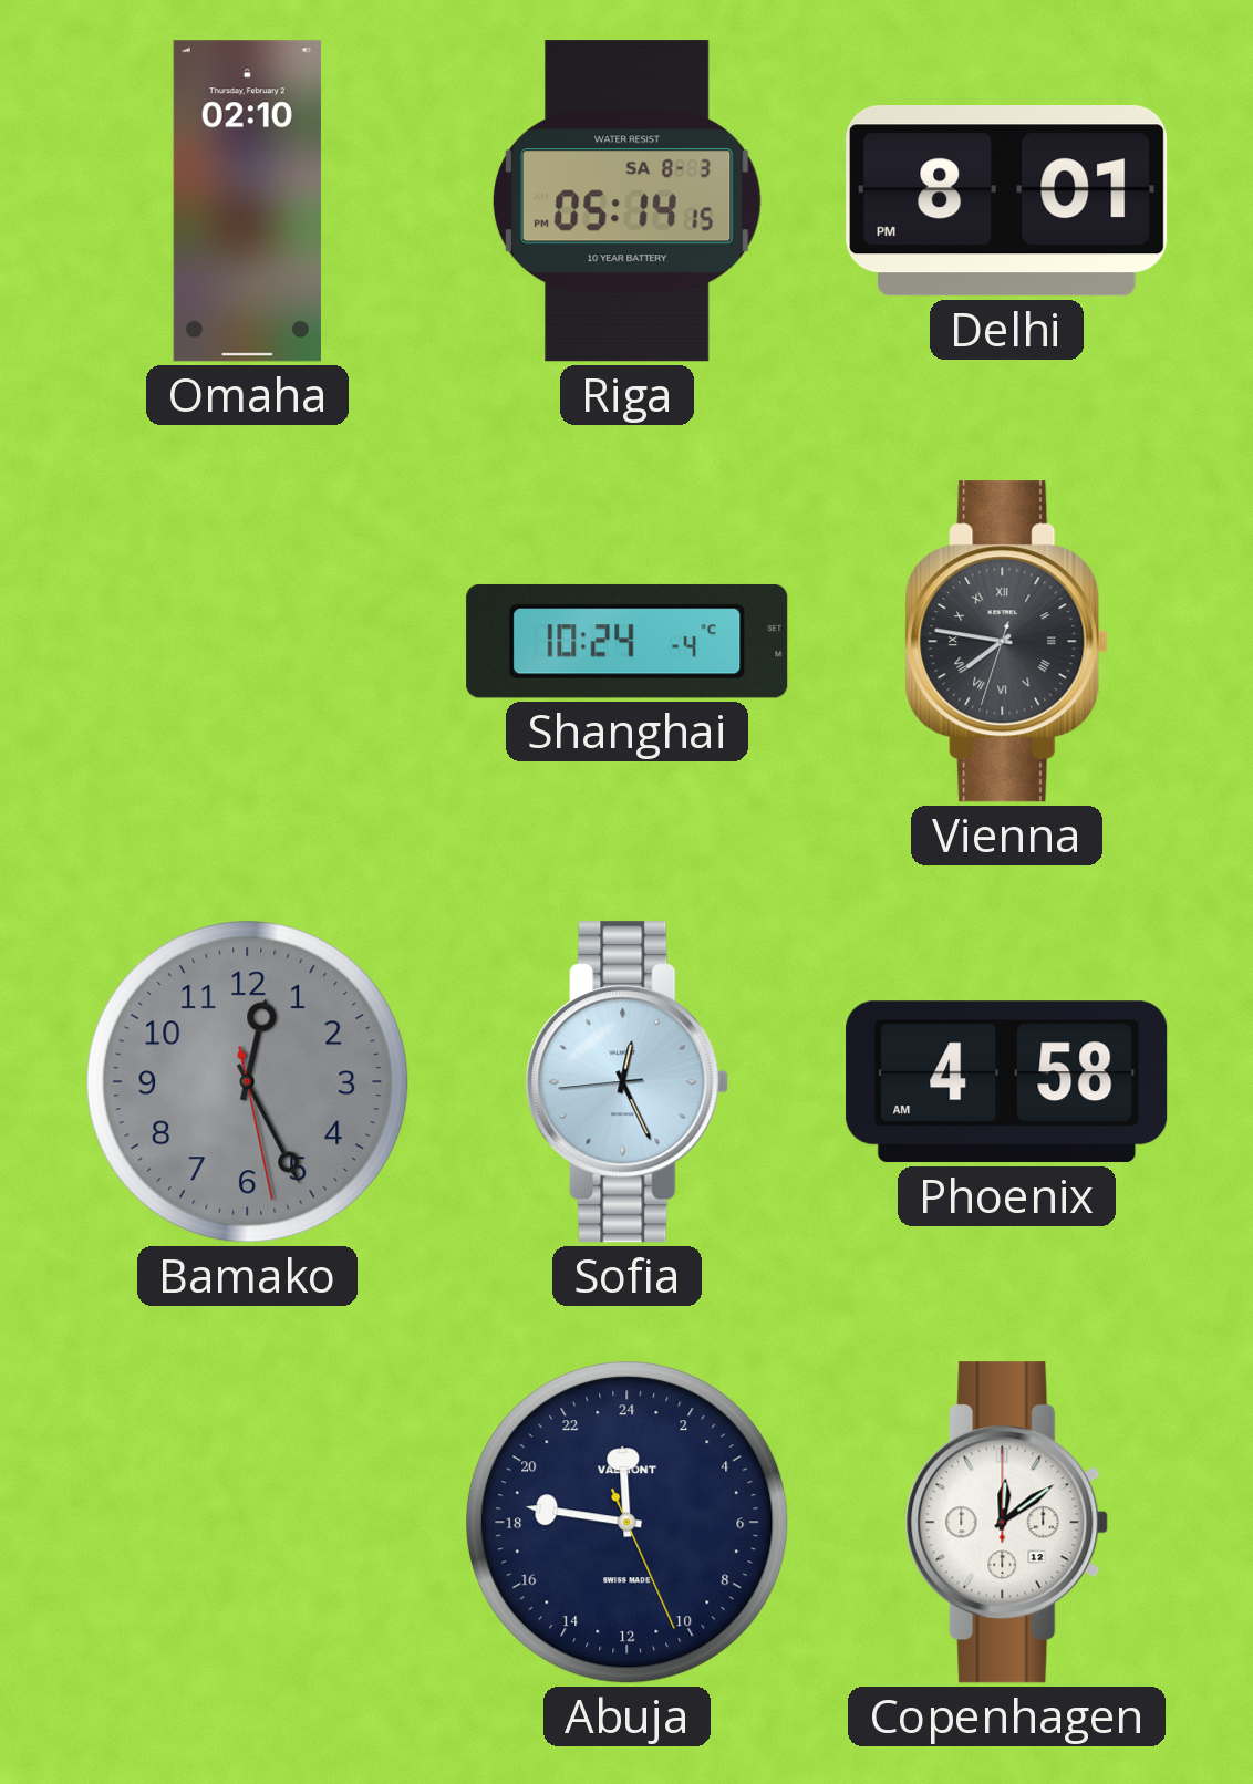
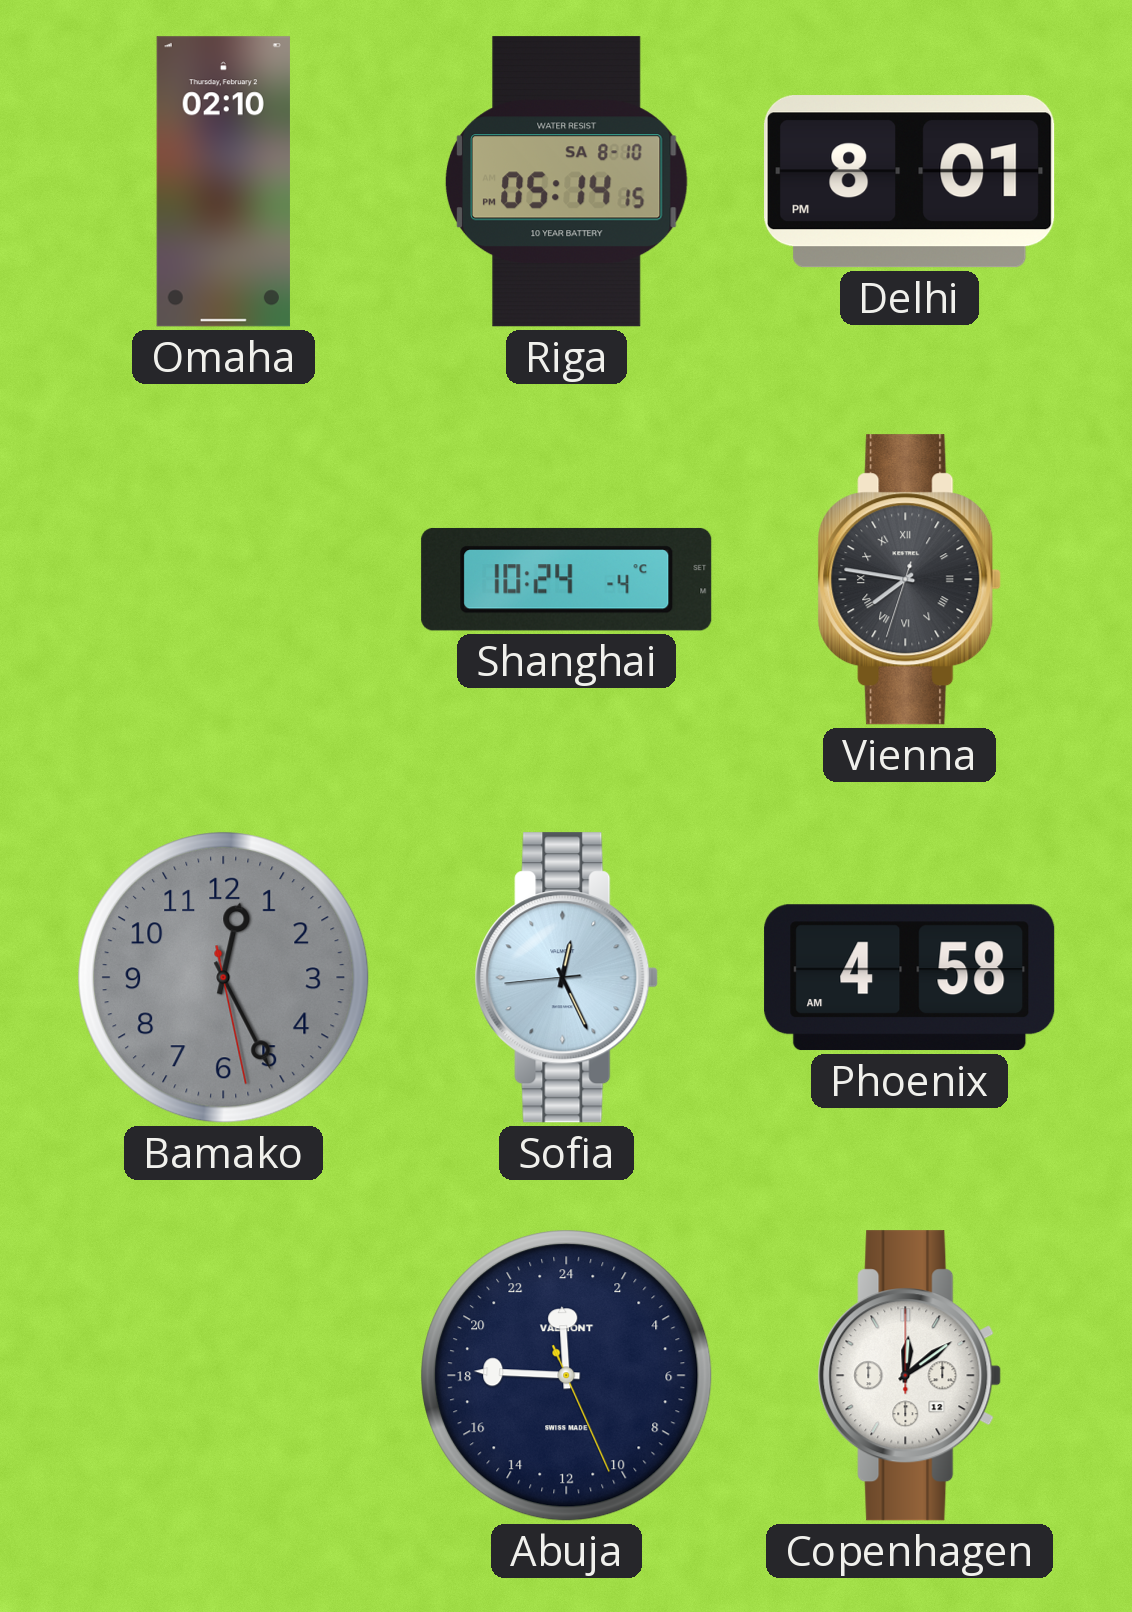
Riga date: SA 8-3 -> SA 8-10
Abuja: 23:46 -> 23:45
